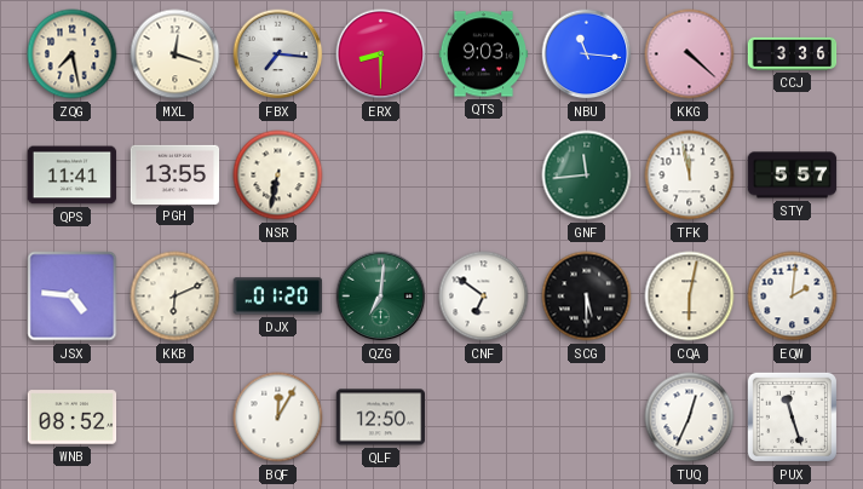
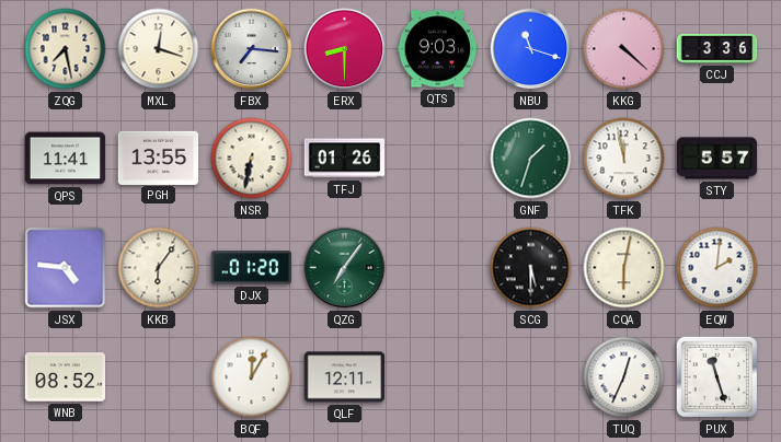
NBU: 11:16 -> 11:18
TFJ: none -> 01:26
GNF: 11:44 -> 1:33
KKB: 6:11 -> 6:06
QZG: 7:01 -> 7:06
CNF: 6:51 -> none
QLF: 12:50 -> 12:11
